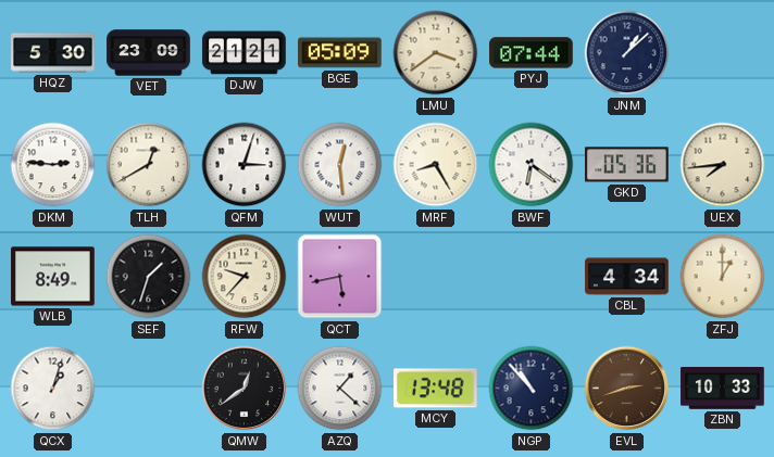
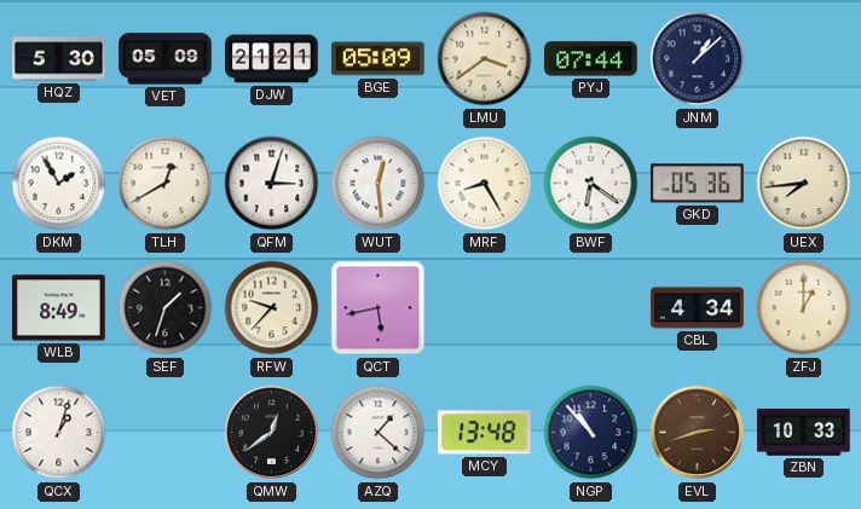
VET: 23:09 -> 05:09
DKM: 2:46 -> 1:55
